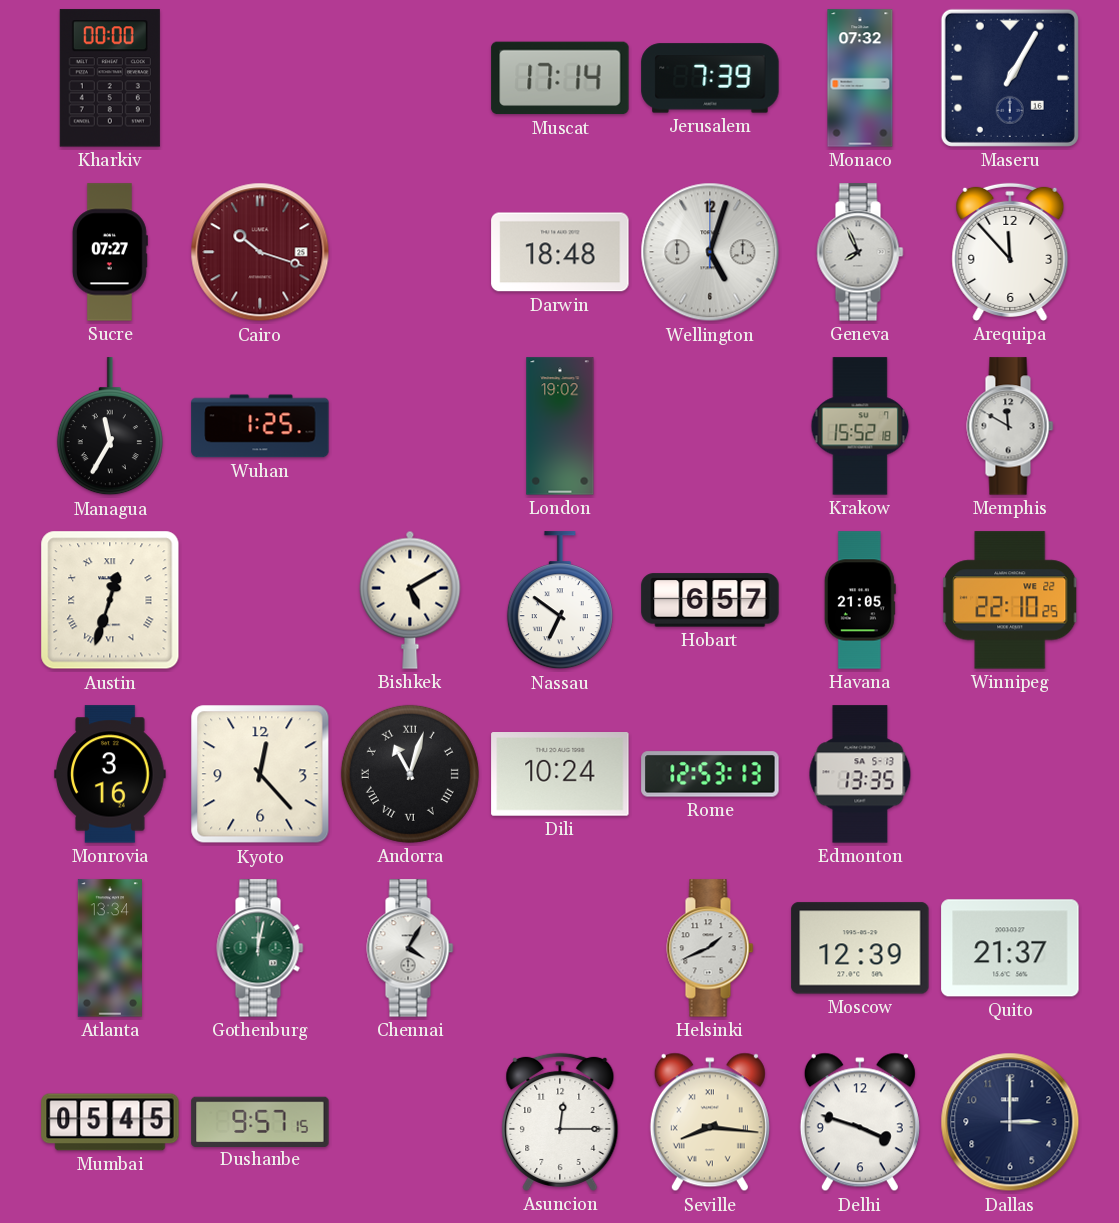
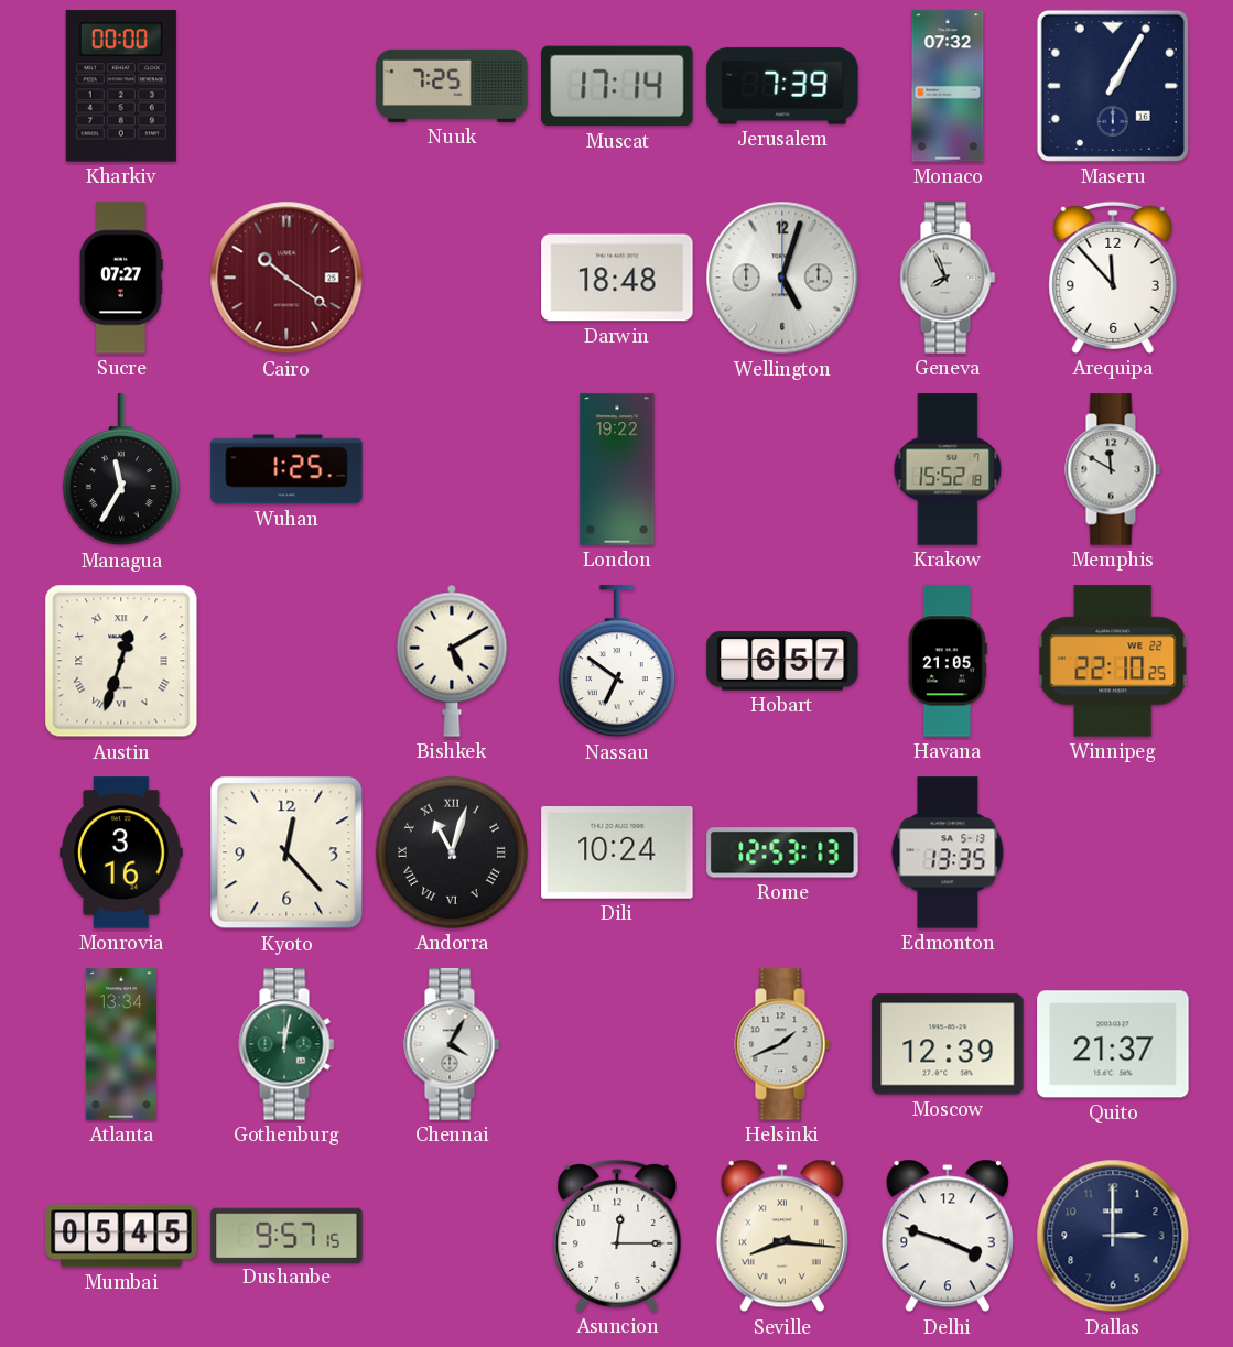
Nuuk: none -> 7:25
Cairo: 10:18 -> 10:21
London: 19:02 -> 19:22
